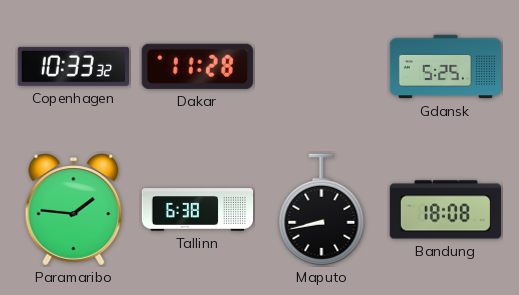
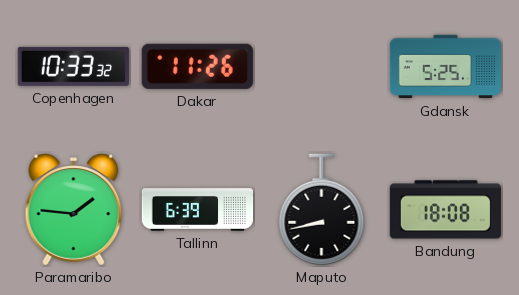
Dakar: 11:28 -> 11:26
Tallinn: 6:38 -> 6:39
